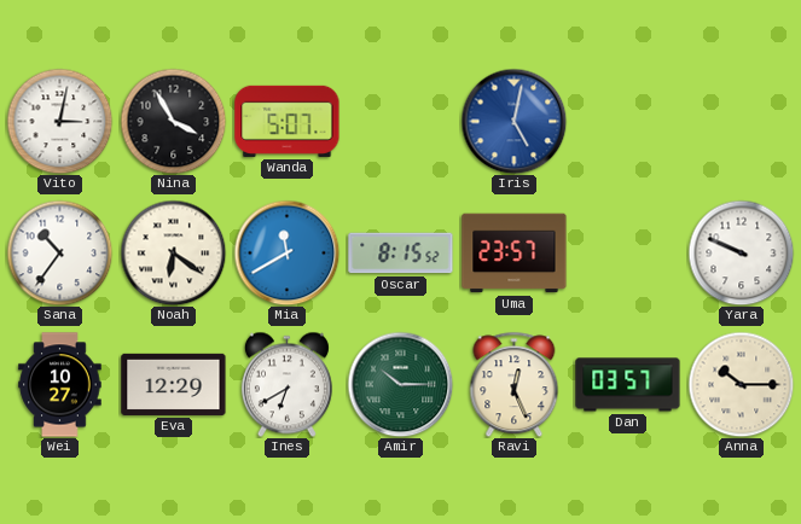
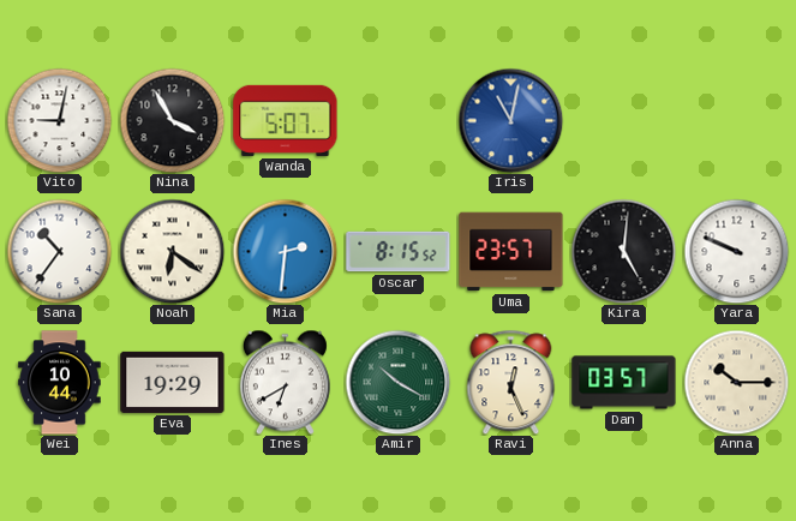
Vito: 3:02 -> 9:02
Iris: 5:02 -> 11:02
Mia: 11:40 -> 2:31
Kira: none -> 5:01
Wei: 10:27 -> 10:44
Eva: 12:29 -> 19:29
Amir: 10:15 -> 10:20
